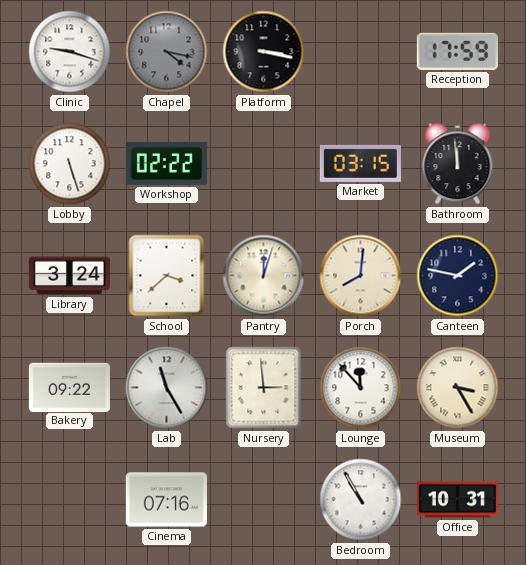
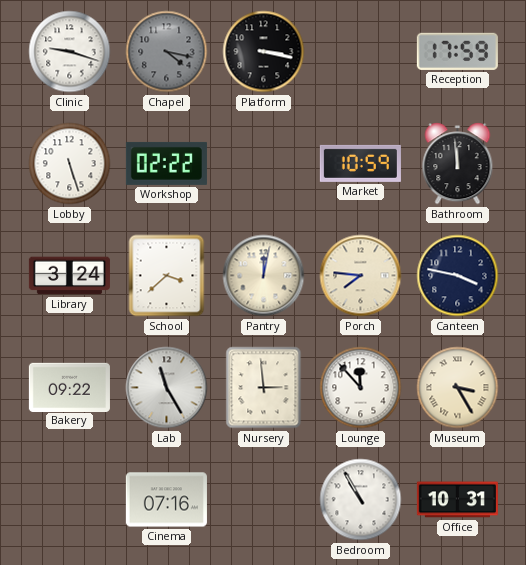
Market: 03:15 -> 10:59
Pantry: 12:03 -> 12:02
Porch: 8:01 -> 7:46
Canteen: 1:47 -> 3:47
